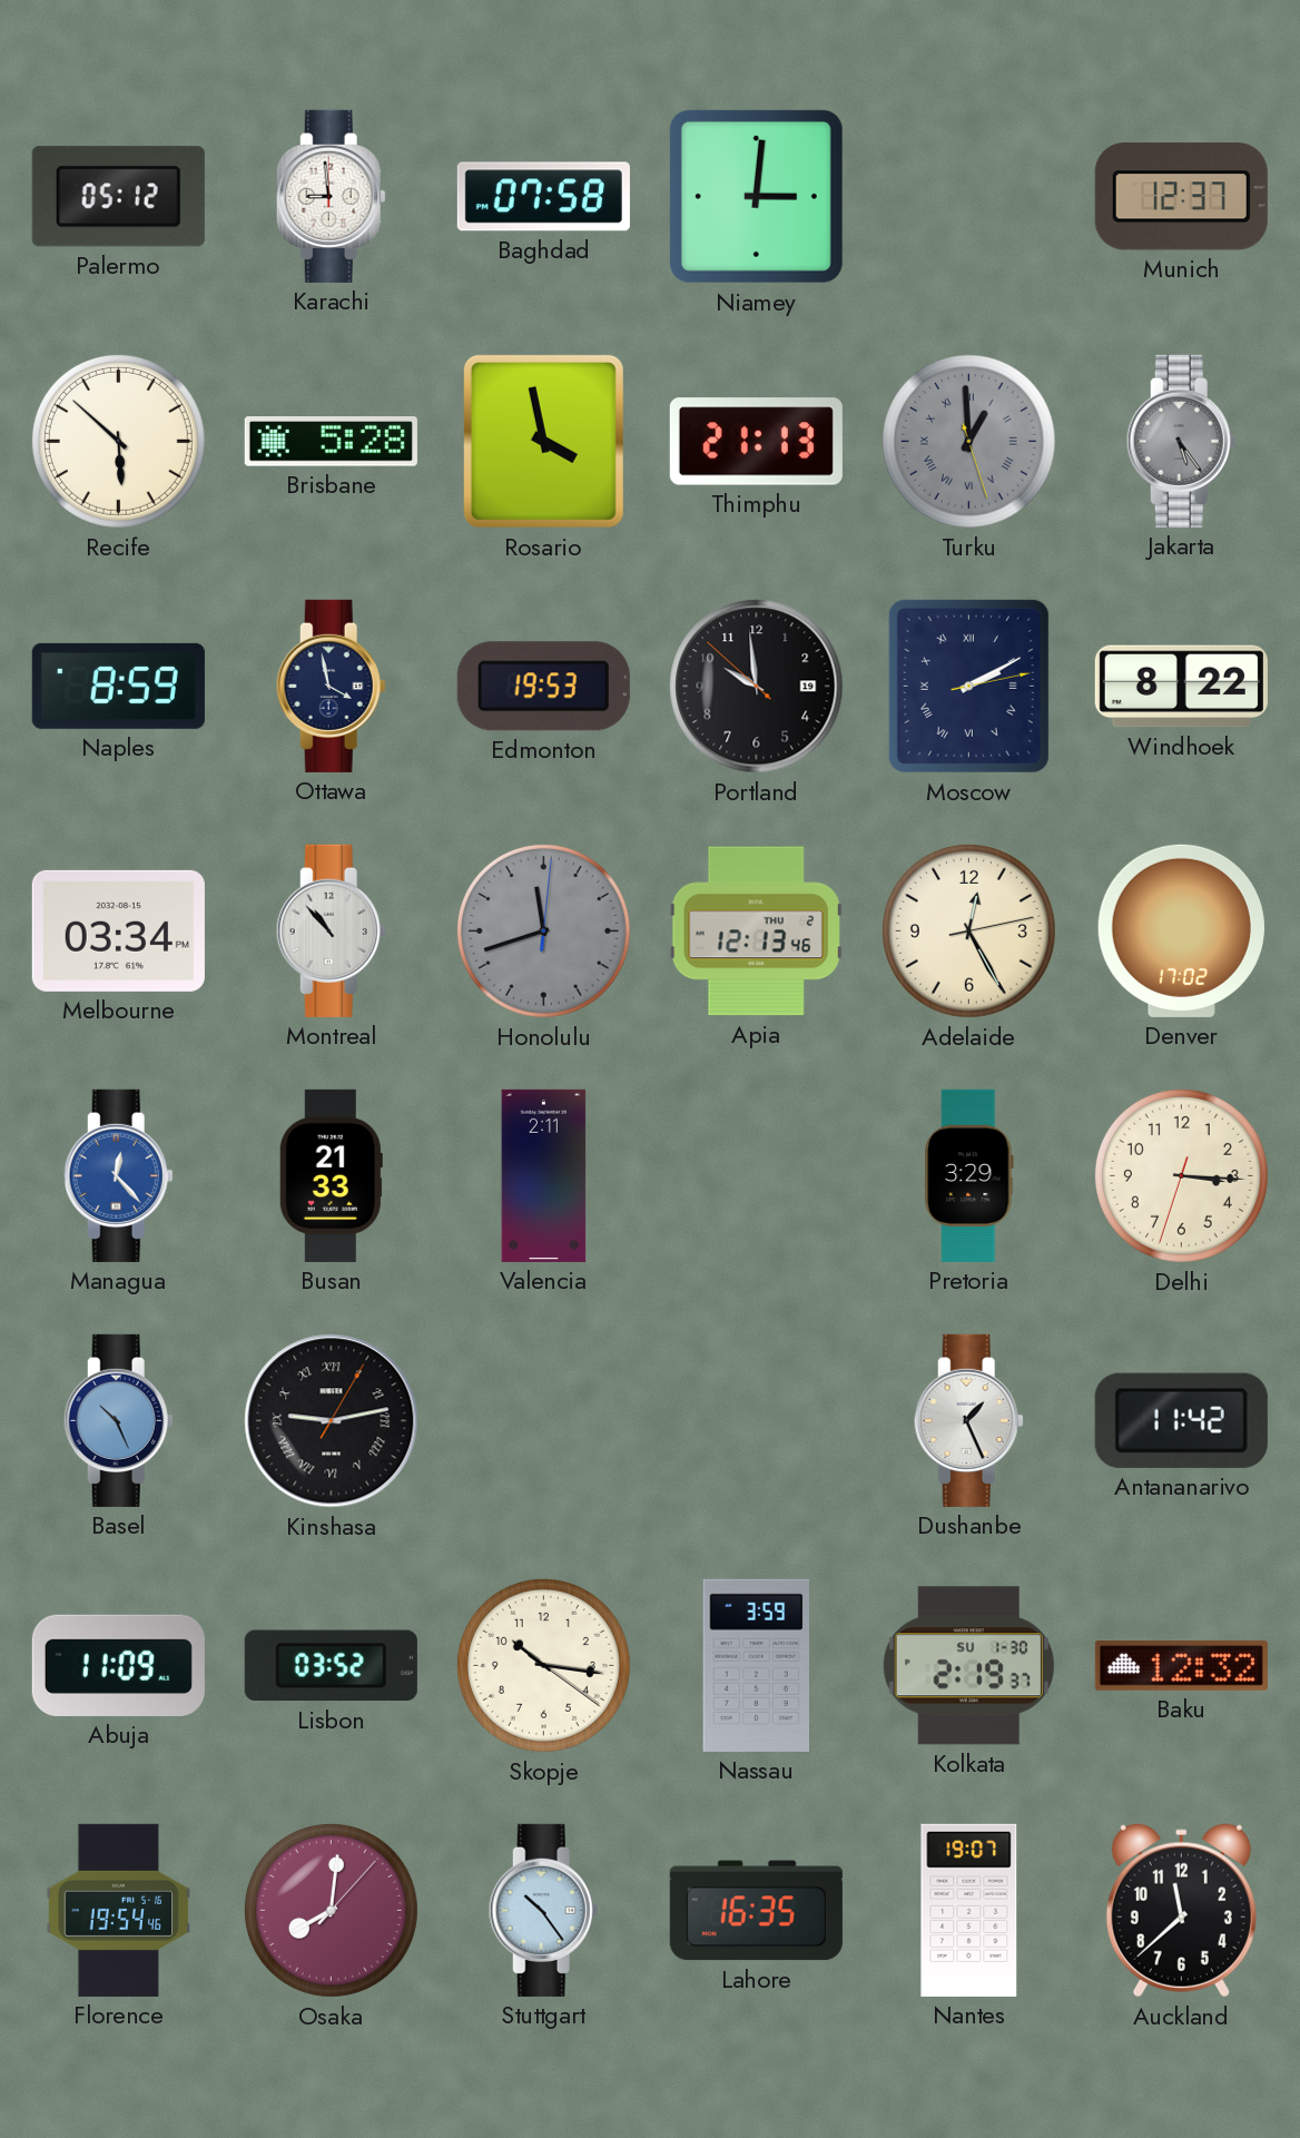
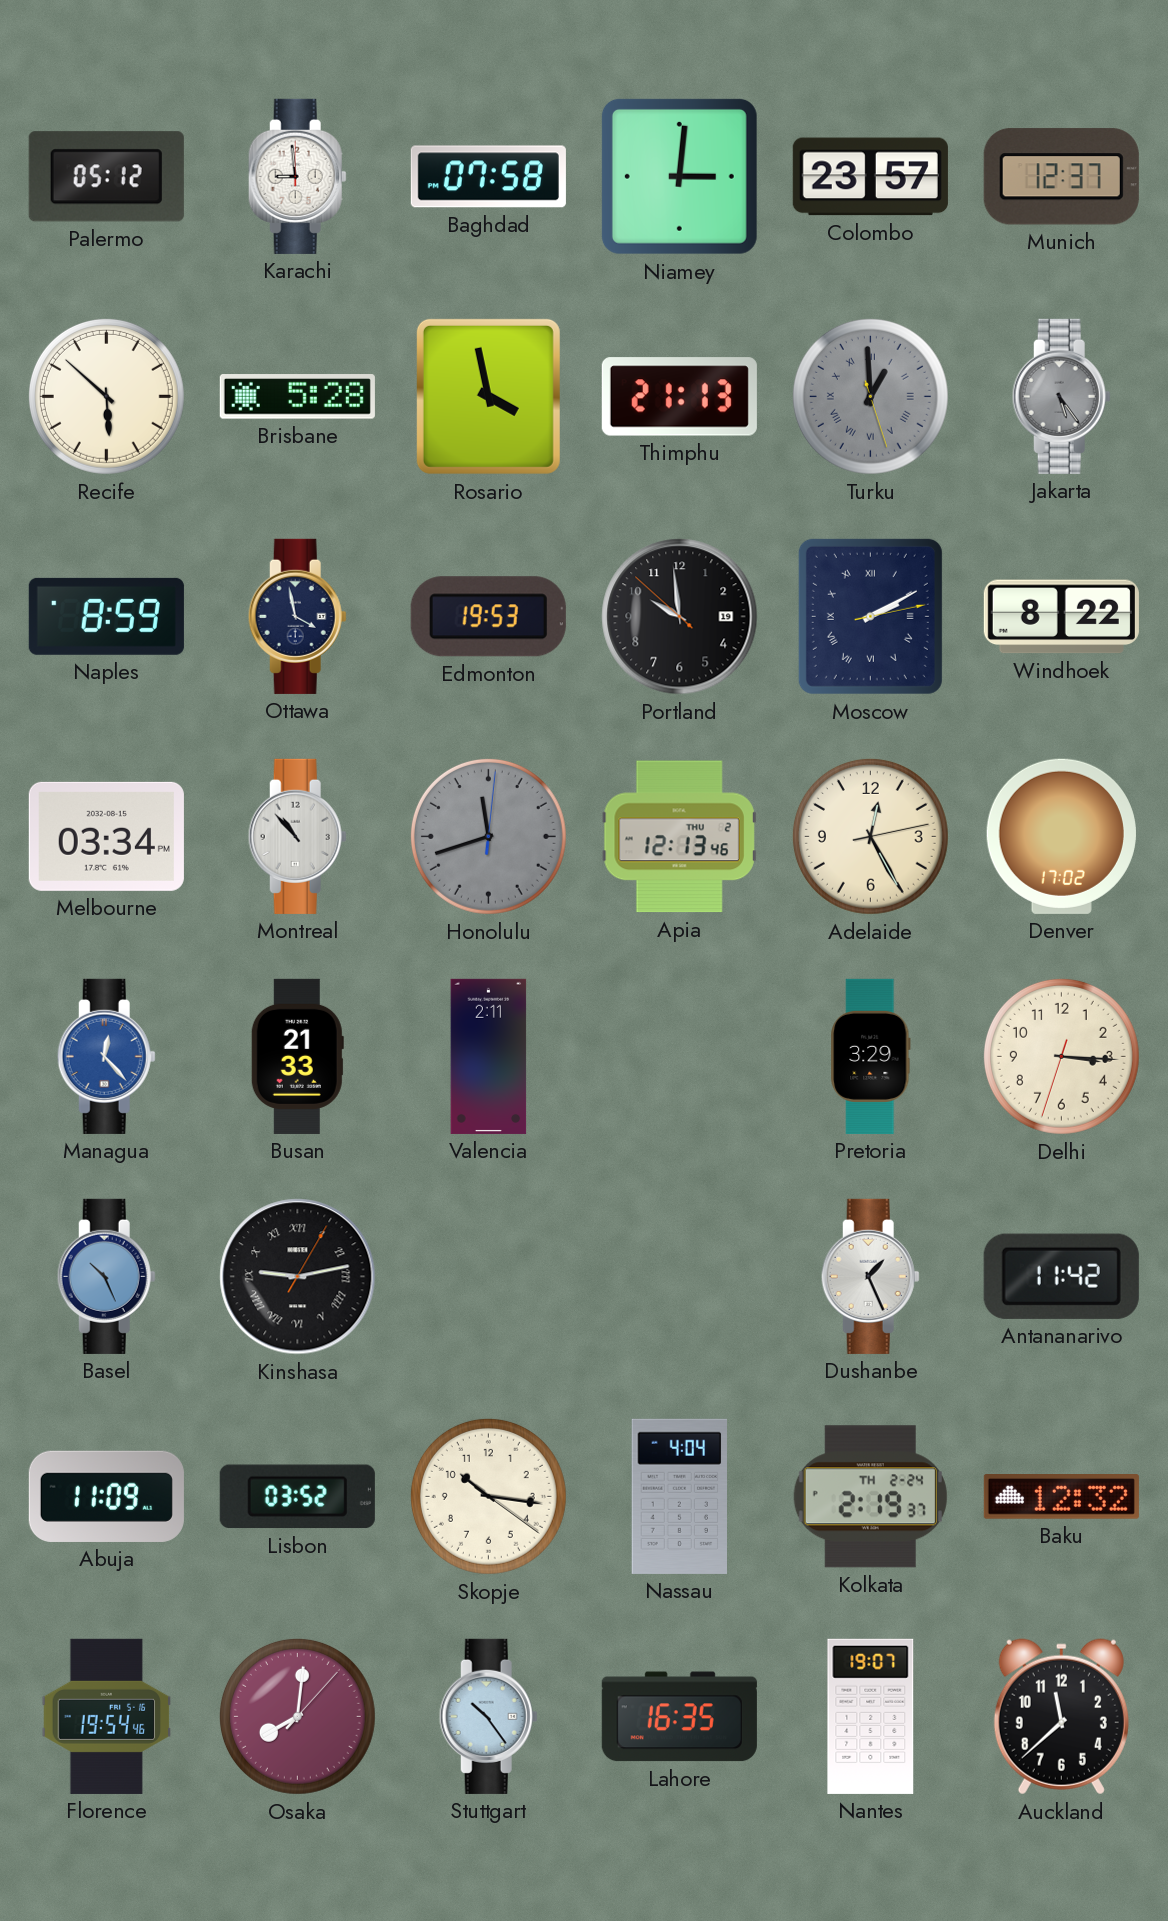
Colombo: none -> 23:57
Nassau: 3:59 -> 4:04
Kolkata date: SU 1-30 -> TH 2-24
